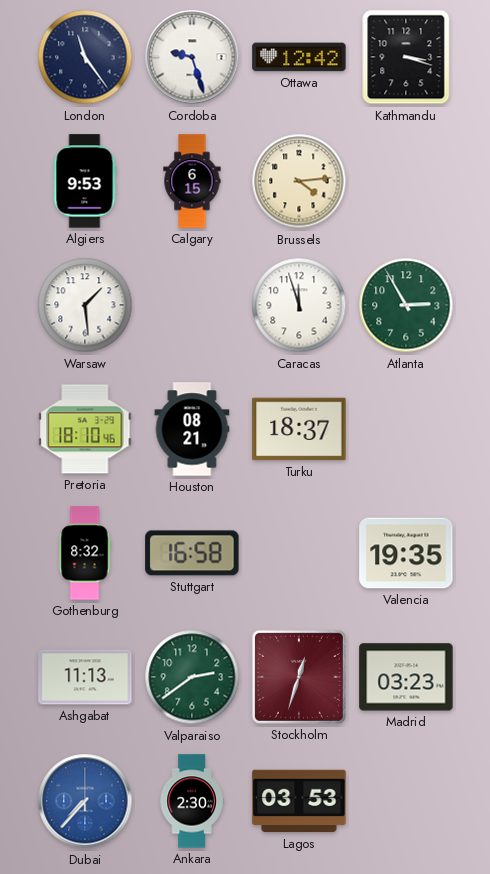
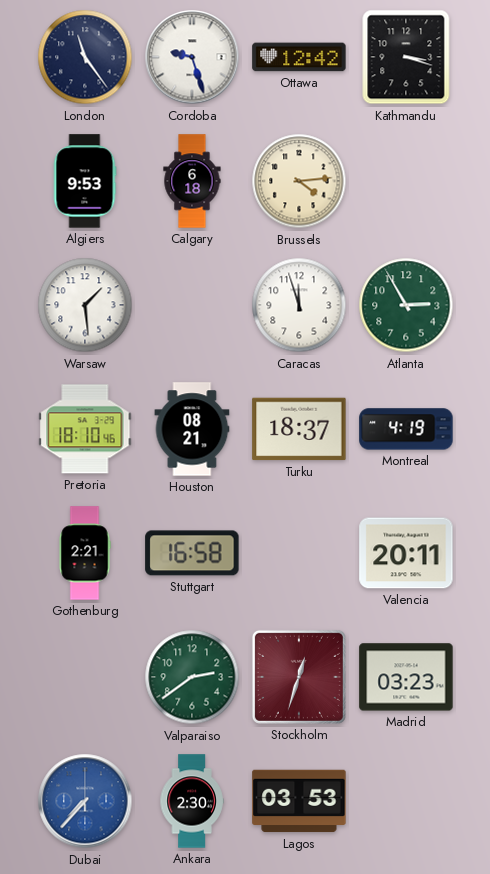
Calgary: 6:15 -> 6:18
Montreal: none -> 4:19
Gothenburg: 8:32 -> 2:21
Valencia: 19:35 -> 20:11
Ashgabat: 11:13 -> none
